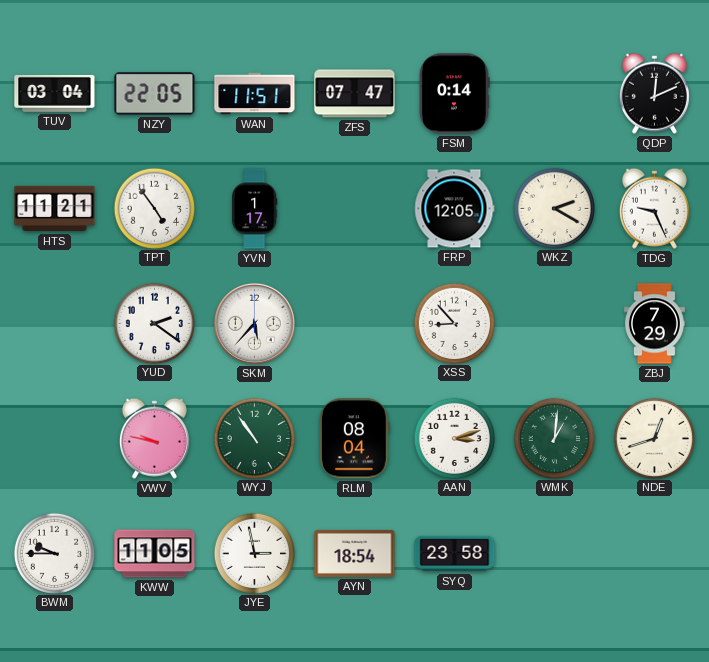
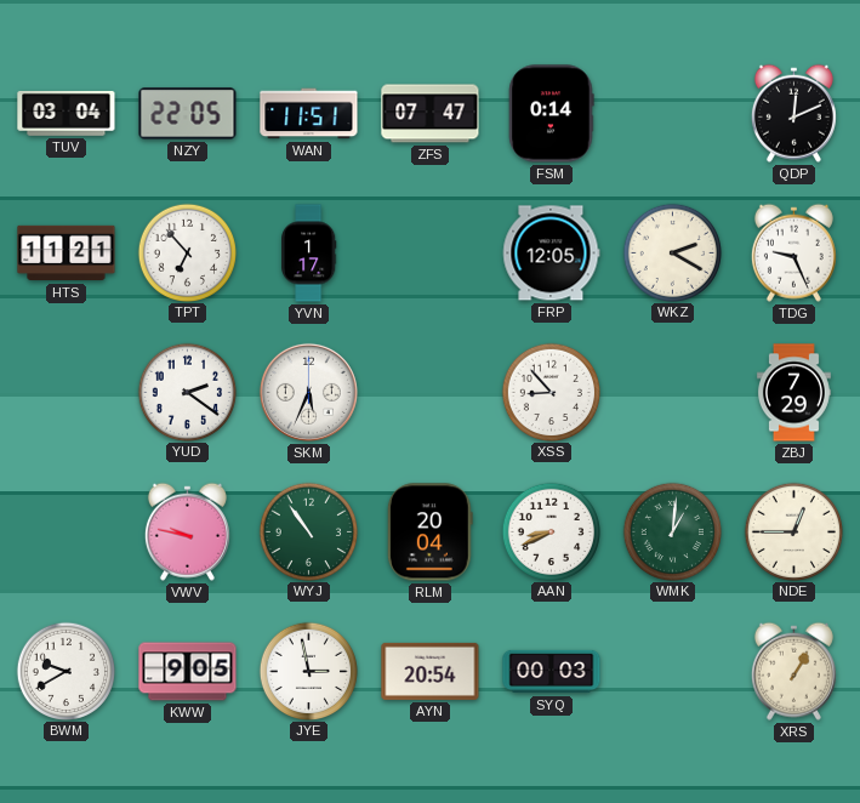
TPT: 4:54 -> 6:53
SKM: 5:37 -> 5:34
RLM: 08:04 -> 20:04
AAN: 3:12 -> 8:41
NDE: 12:42 -> 12:45
BWM: 9:45 -> 9:40
KWW: 11:05 -> 9:05
AYN: 18:54 -> 20:54
SYQ: 23:58 -> 00:03
XRS: none -> 1:05
